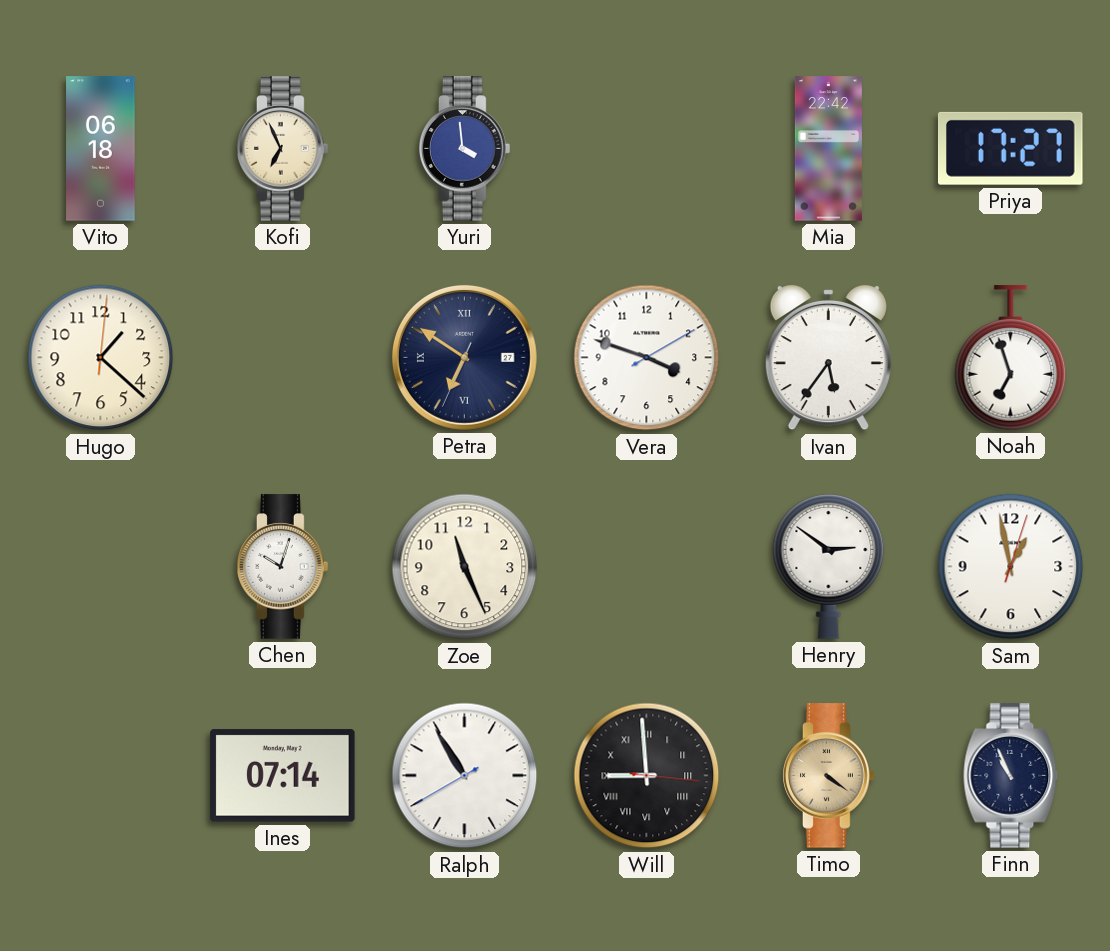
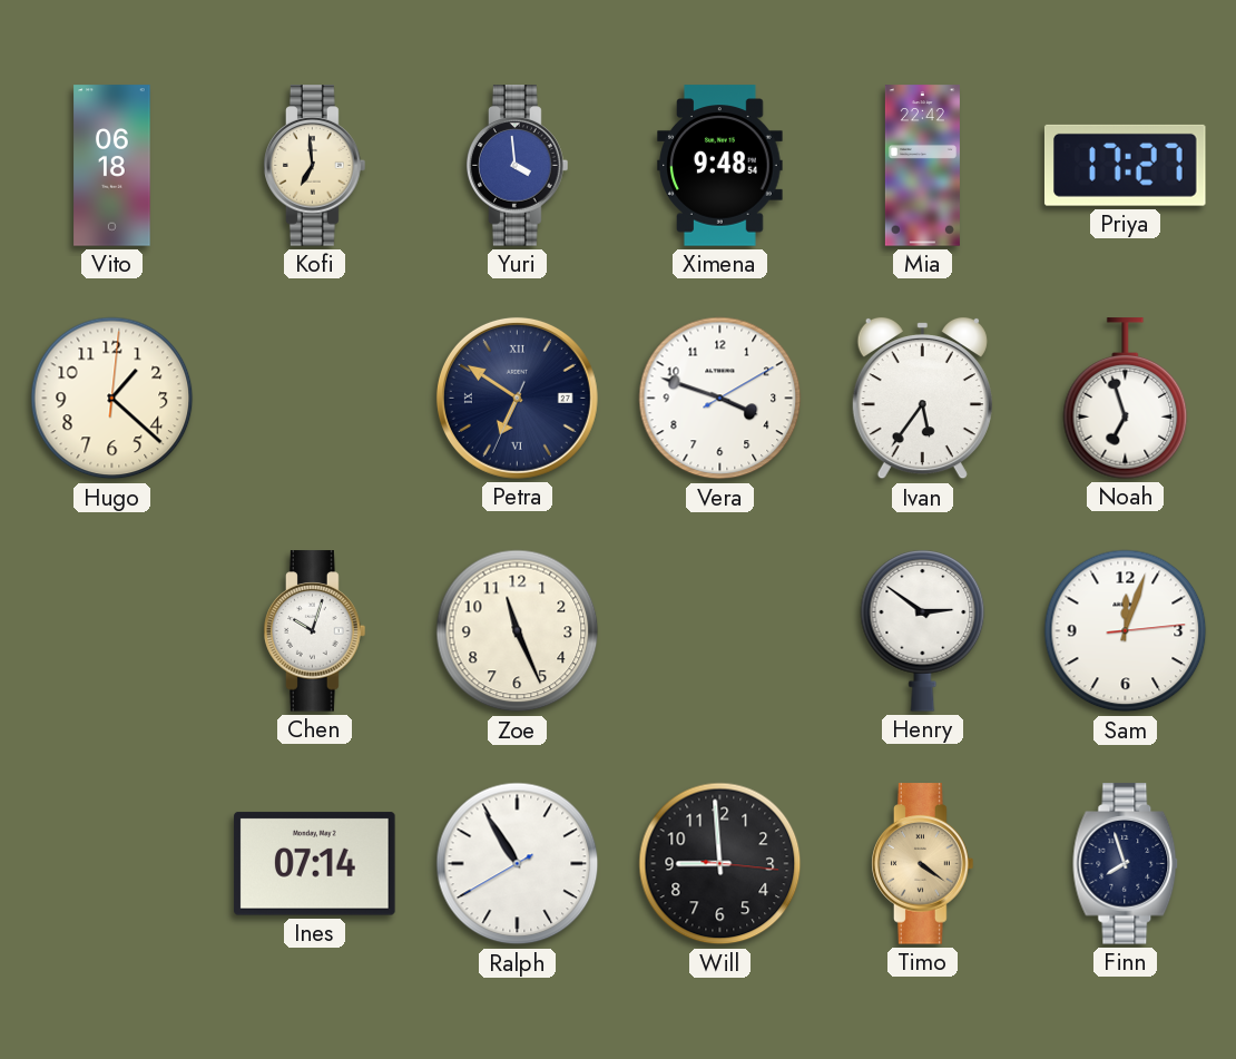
Kofi: 6:56 -> 6:59
Ximena: none -> 9:48
Sam: 12:58 -> 12:03
Will numerals: Roman -> Arabic
Finn: 10:56 -> 7:57
